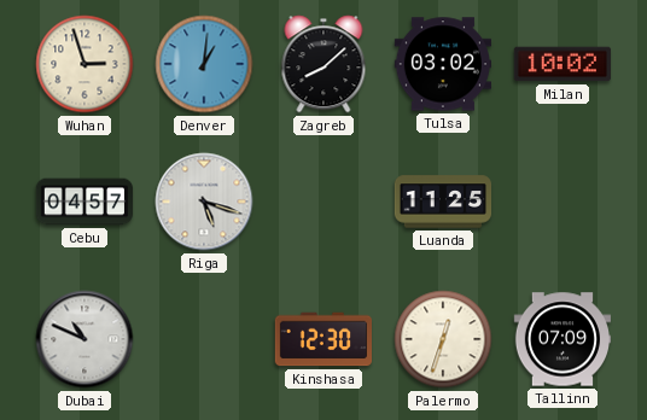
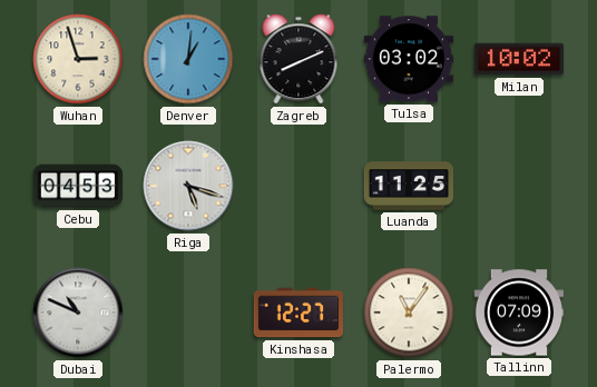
Zagreb: 8:08 -> 8:11
Cebu: 04:57 -> 04:53
Kinshasa: 12:30 -> 12:27
Palermo: 12:33 -> 11:06
